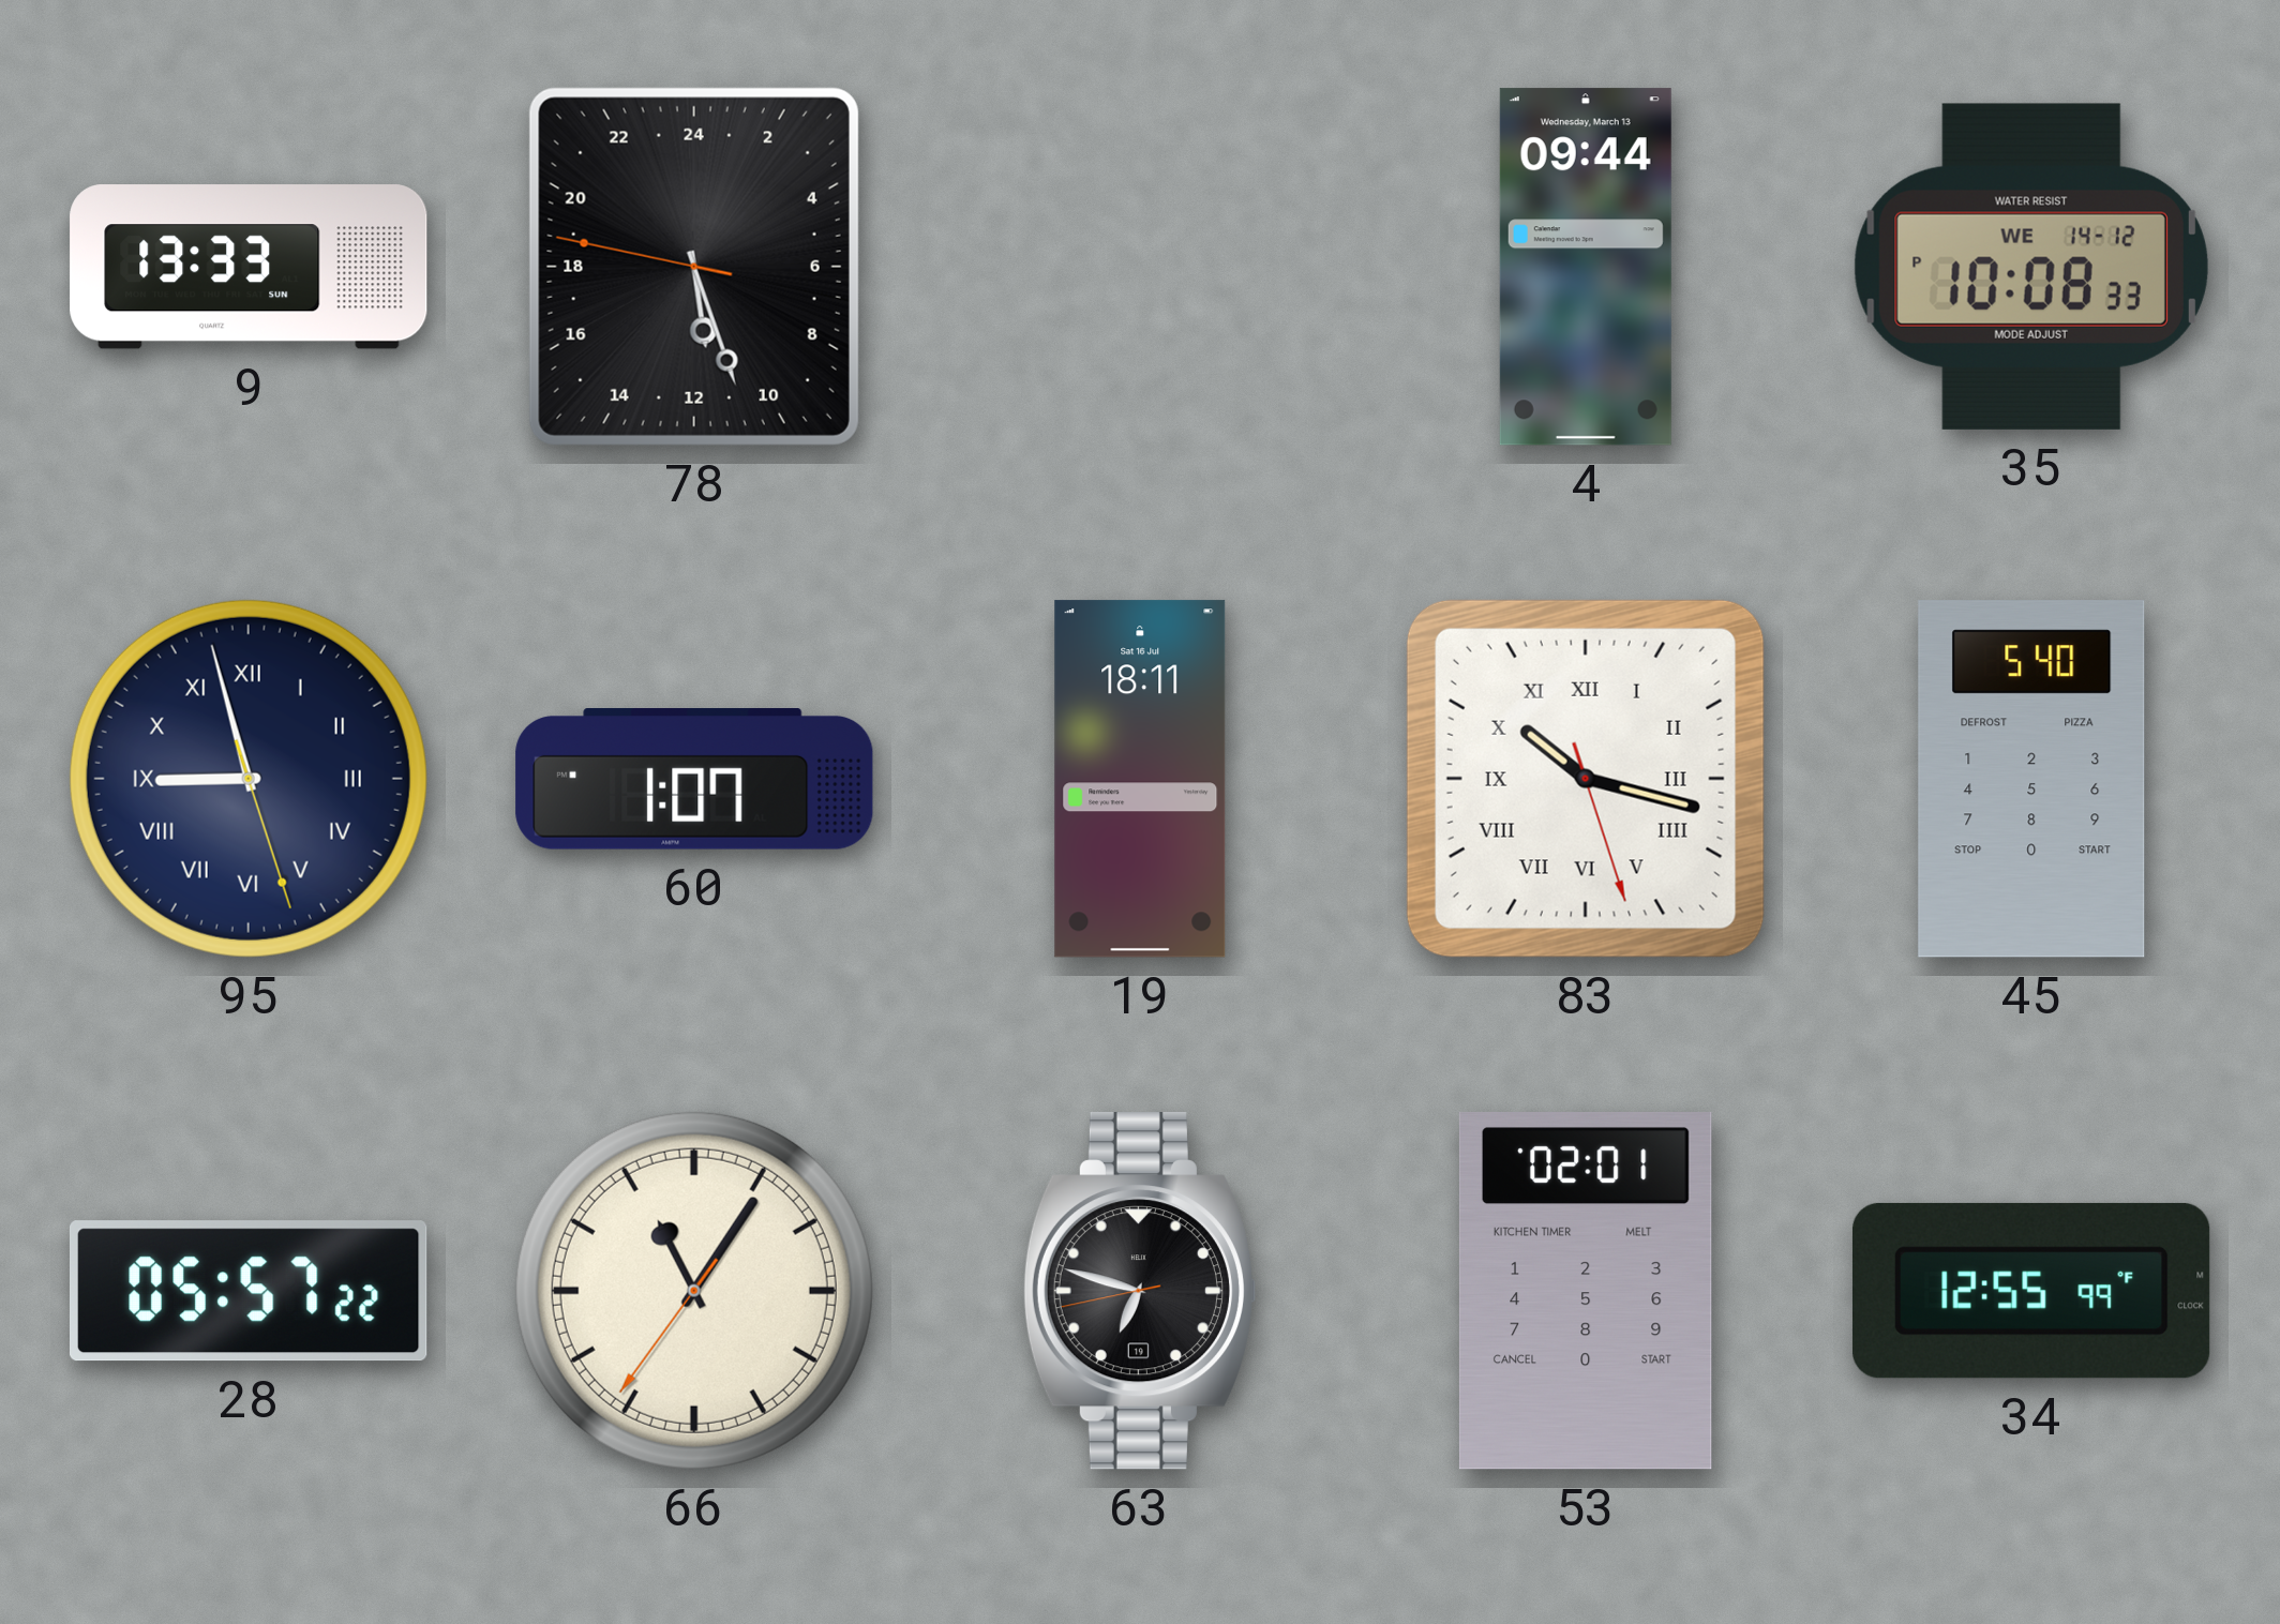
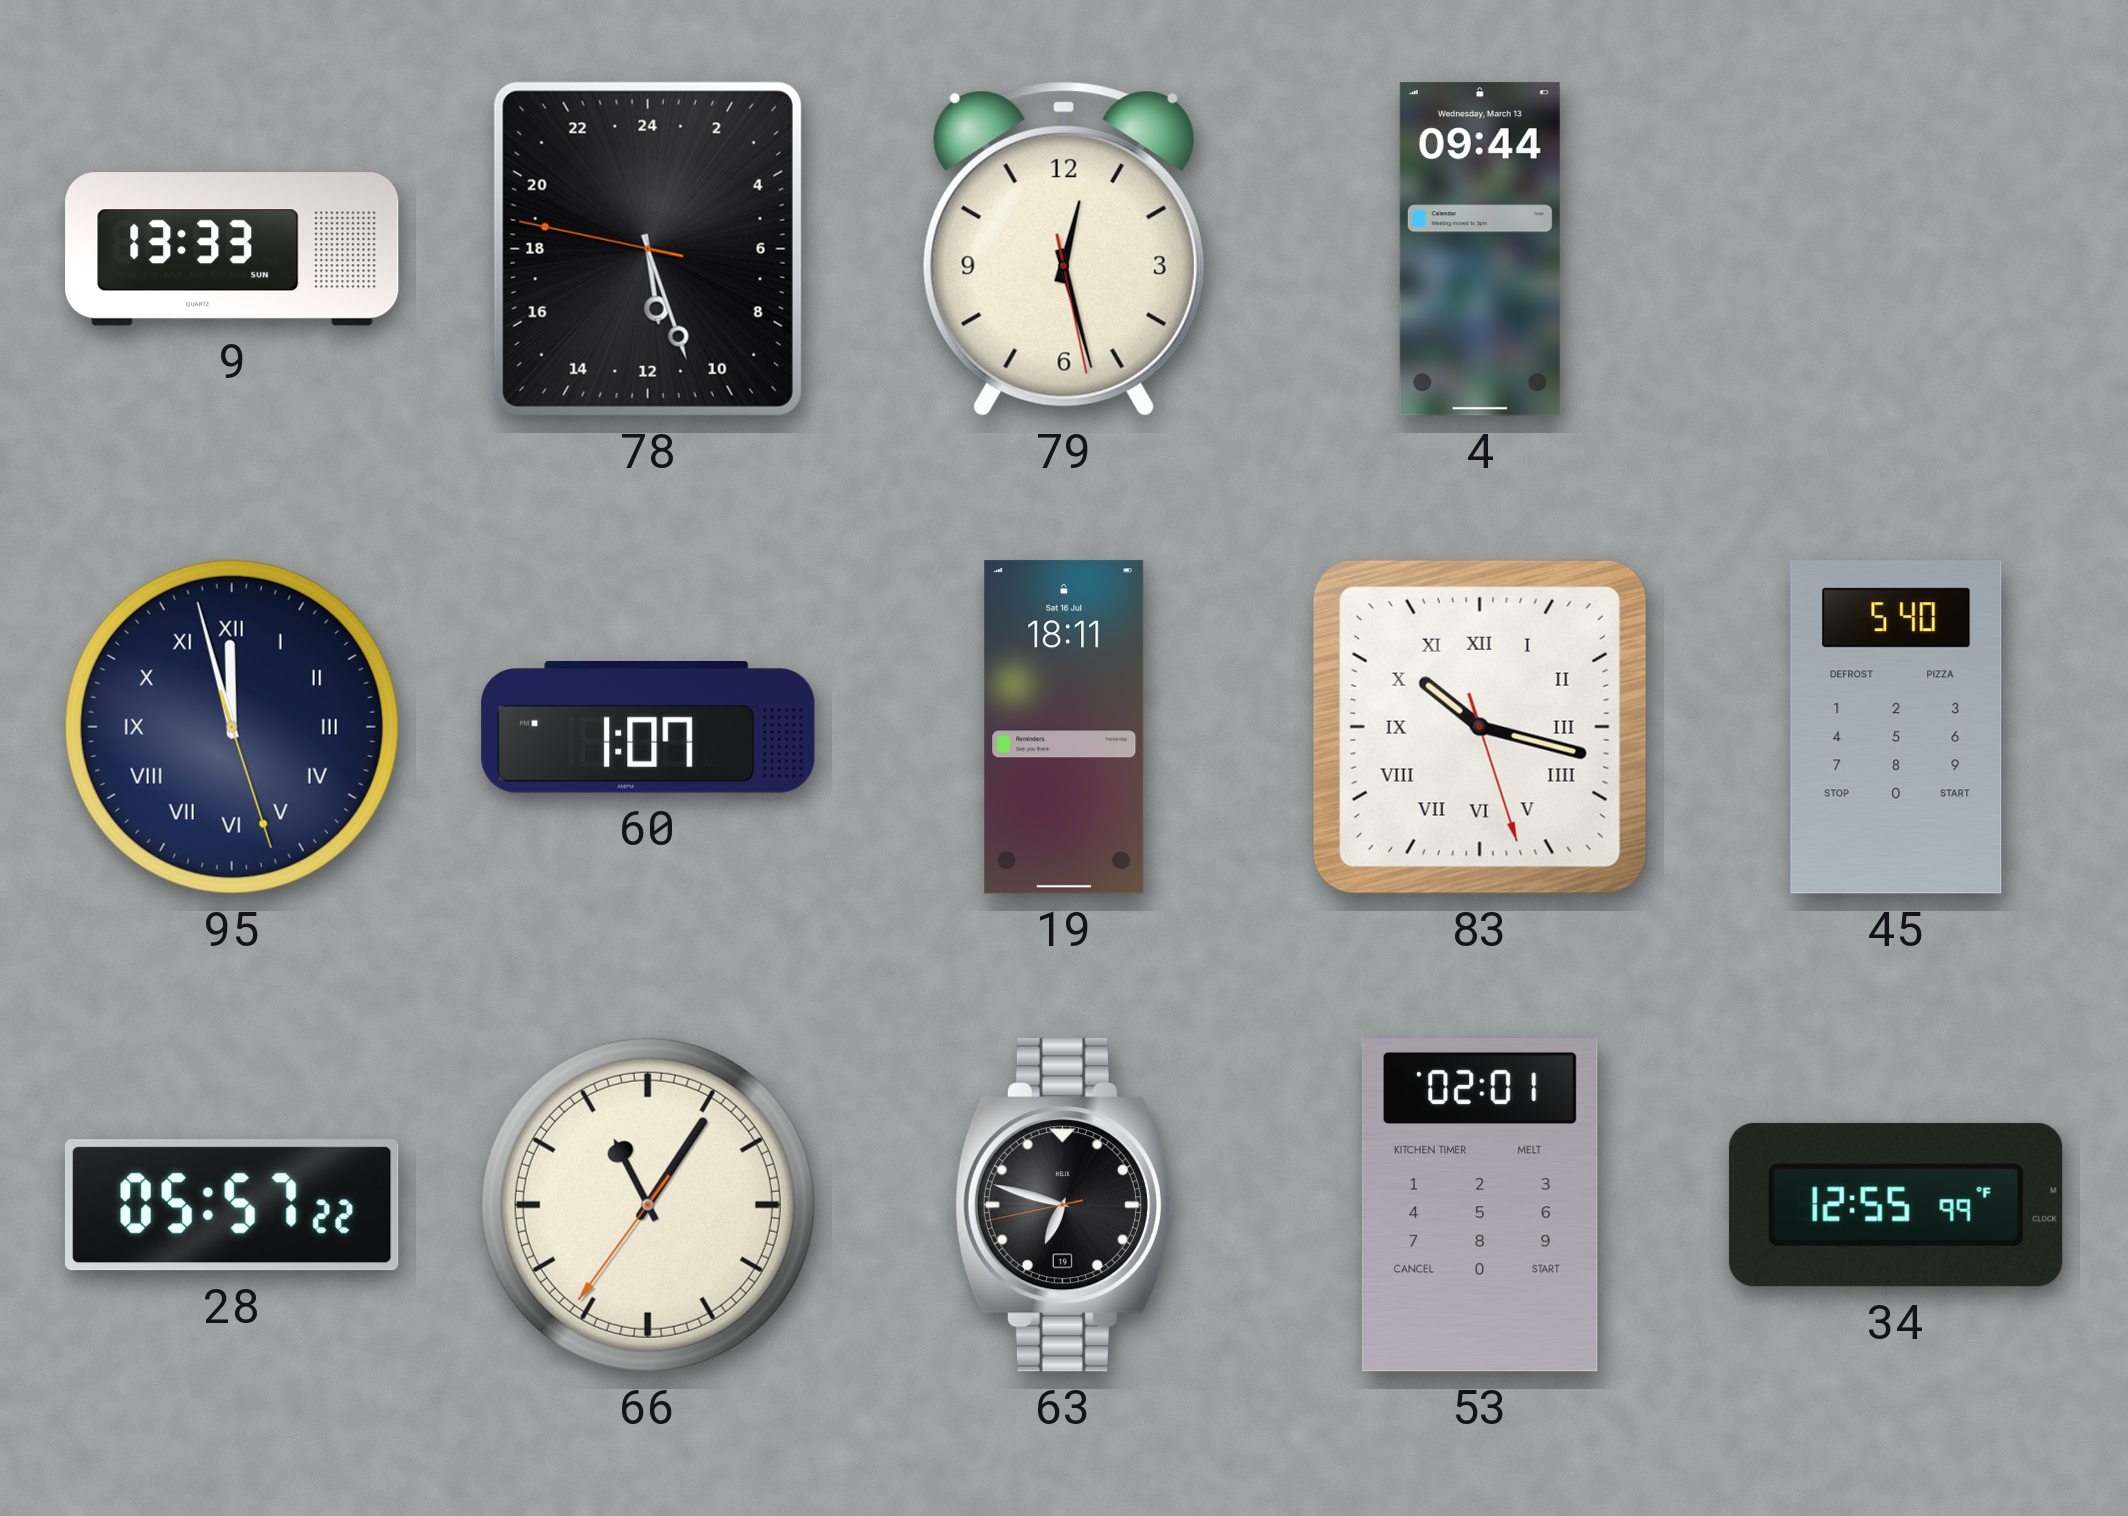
79: none -> 12:27
35: 10:08 -> none
95: 8:57 -> 11:57
